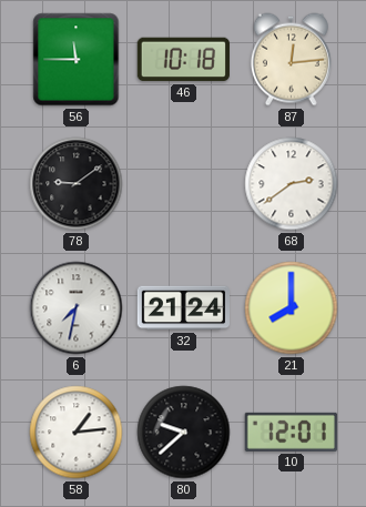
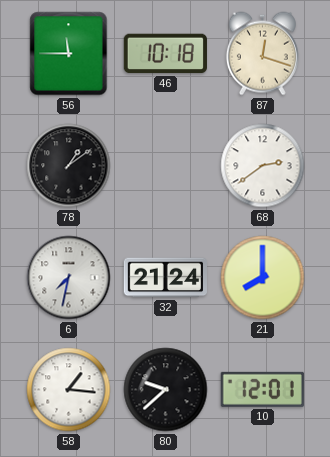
87: 12:14 -> 12:18
78: 9:09 -> 1:09
58: 1:14 -> 1:16
